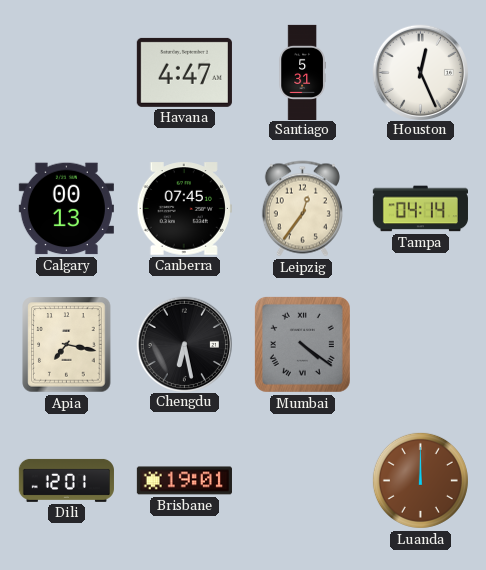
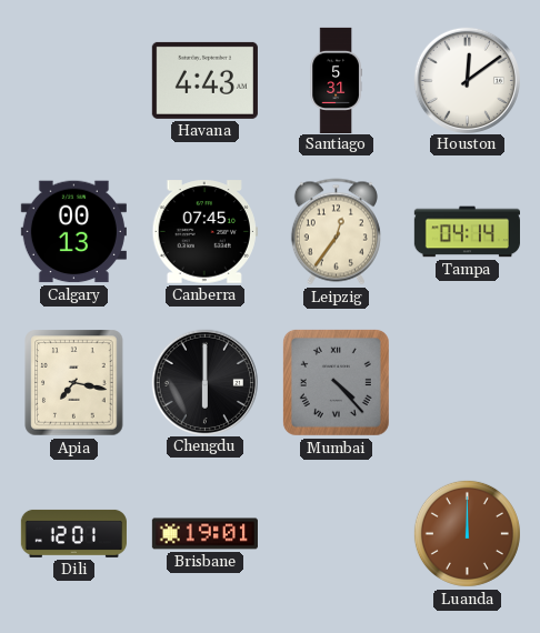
Havana: 4:47 -> 4:43
Houston: 12:26 -> 12:09
Chengdu: 6:28 -> 6:00
Mumbai: 4:21 -> 4:23
